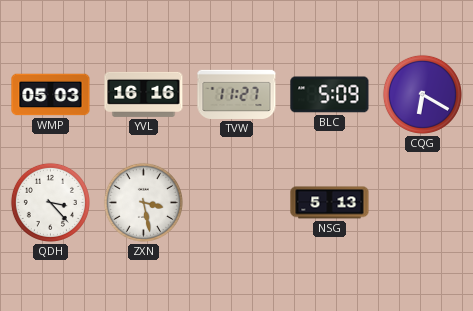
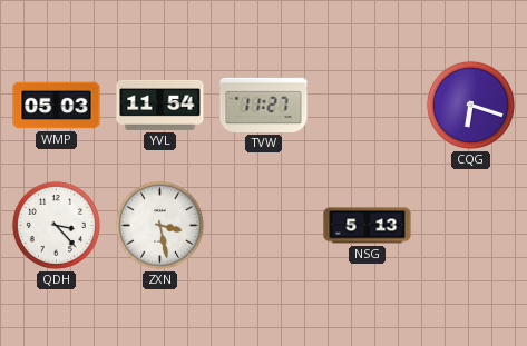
YVL: 16:16 -> 11:54
BLC: 5:09 -> none
CQG: 6:20 -> 6:18
